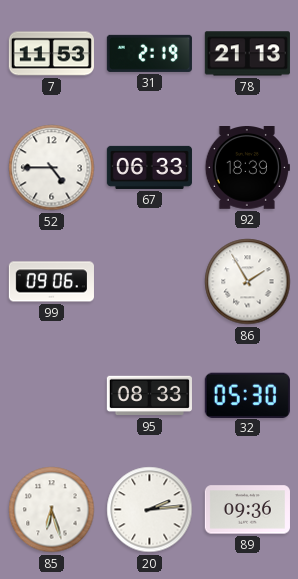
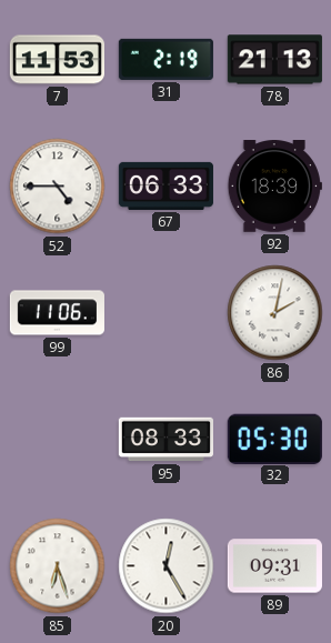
99: 09:06 -> 11:06
86: 1:55 -> 2:02
20: 2:14 -> 12:25
89: 09:36 -> 09:31
